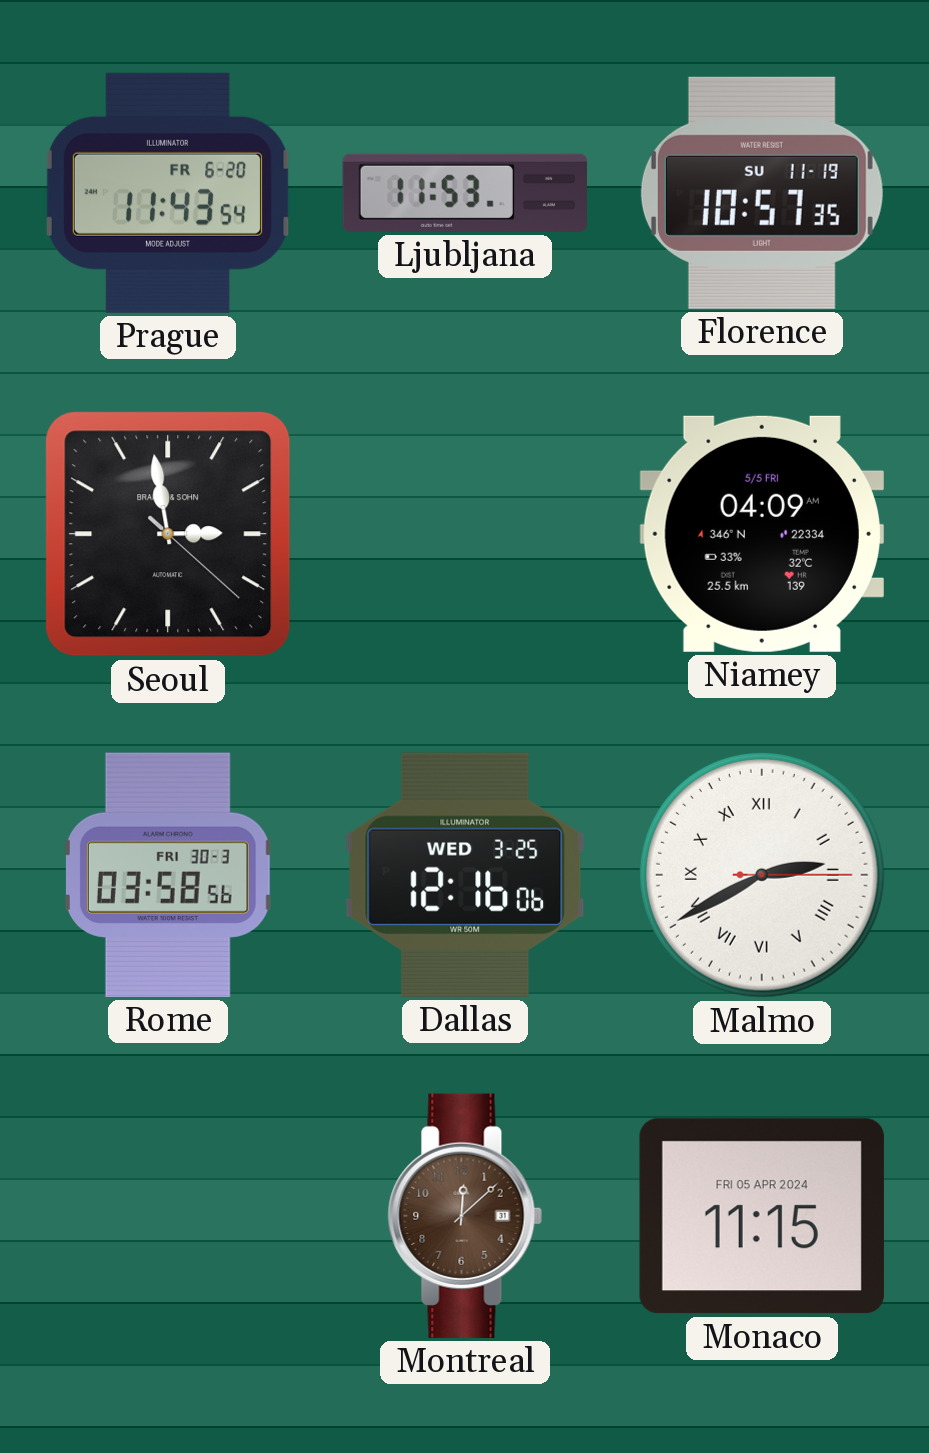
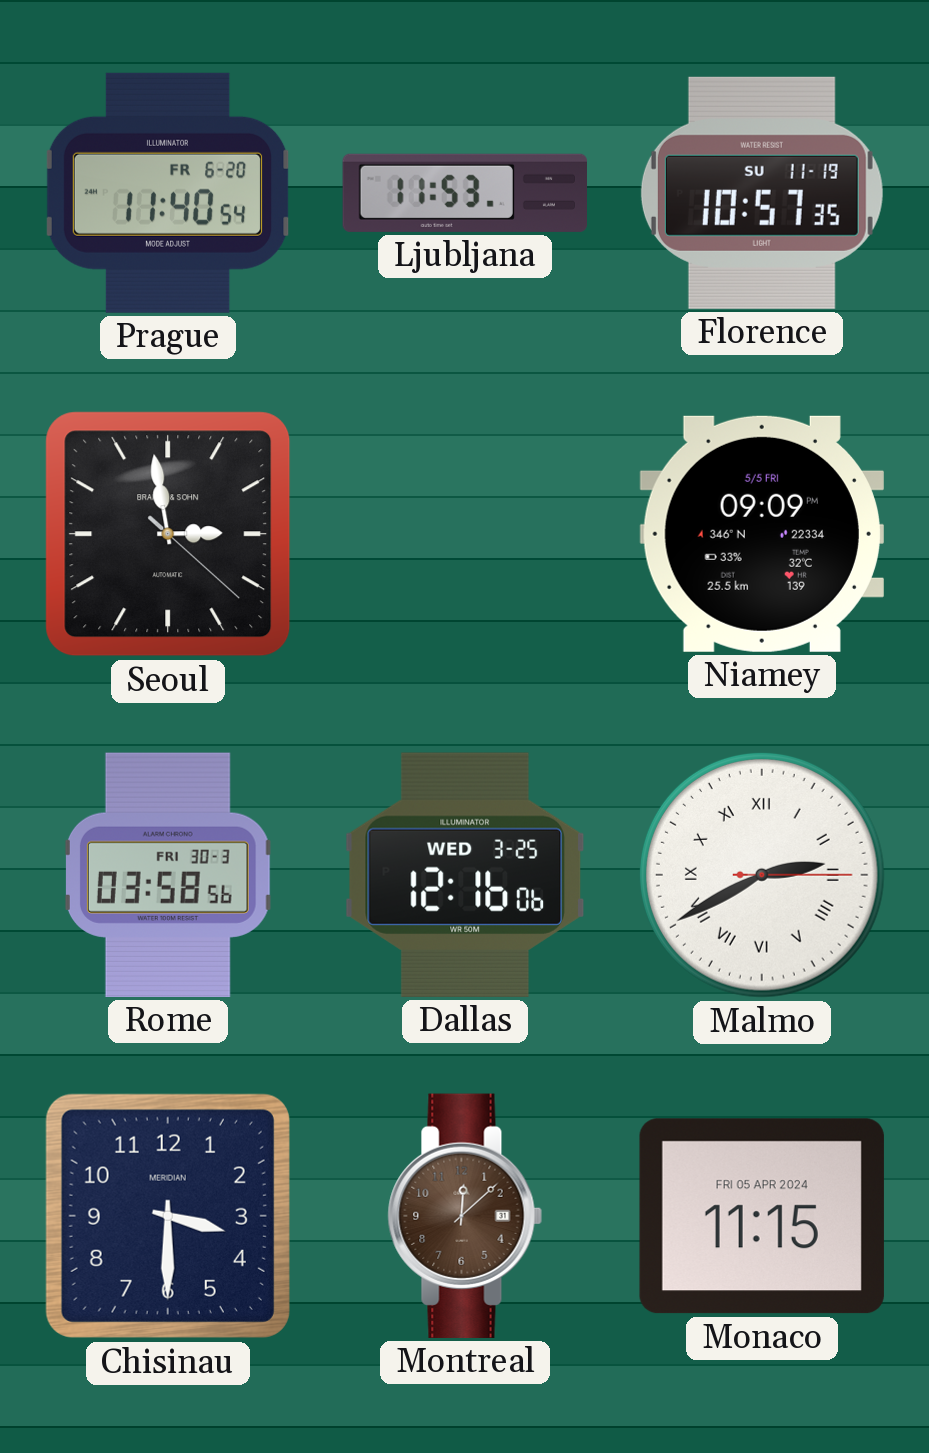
Prague: 11:43 -> 11:40
Niamey: 04:09 -> 09:09
Chisinau: none -> 3:30
